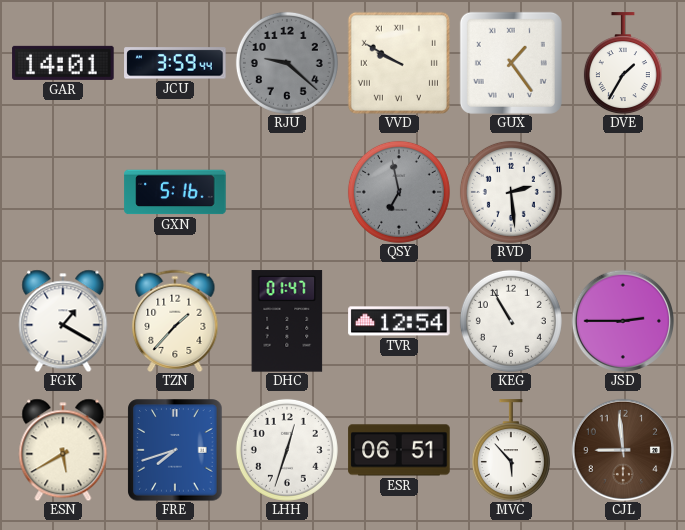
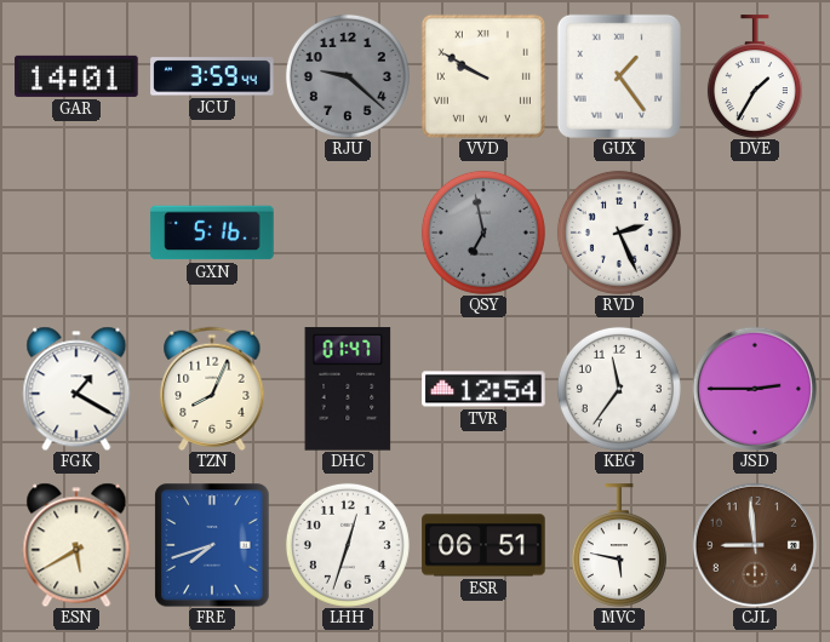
RVD: 2:29 -> 2:26
TZN: 1:37 -> 8:04
KEG: 10:55 -> 11:36
MVC: 5:53 -> 5:47
